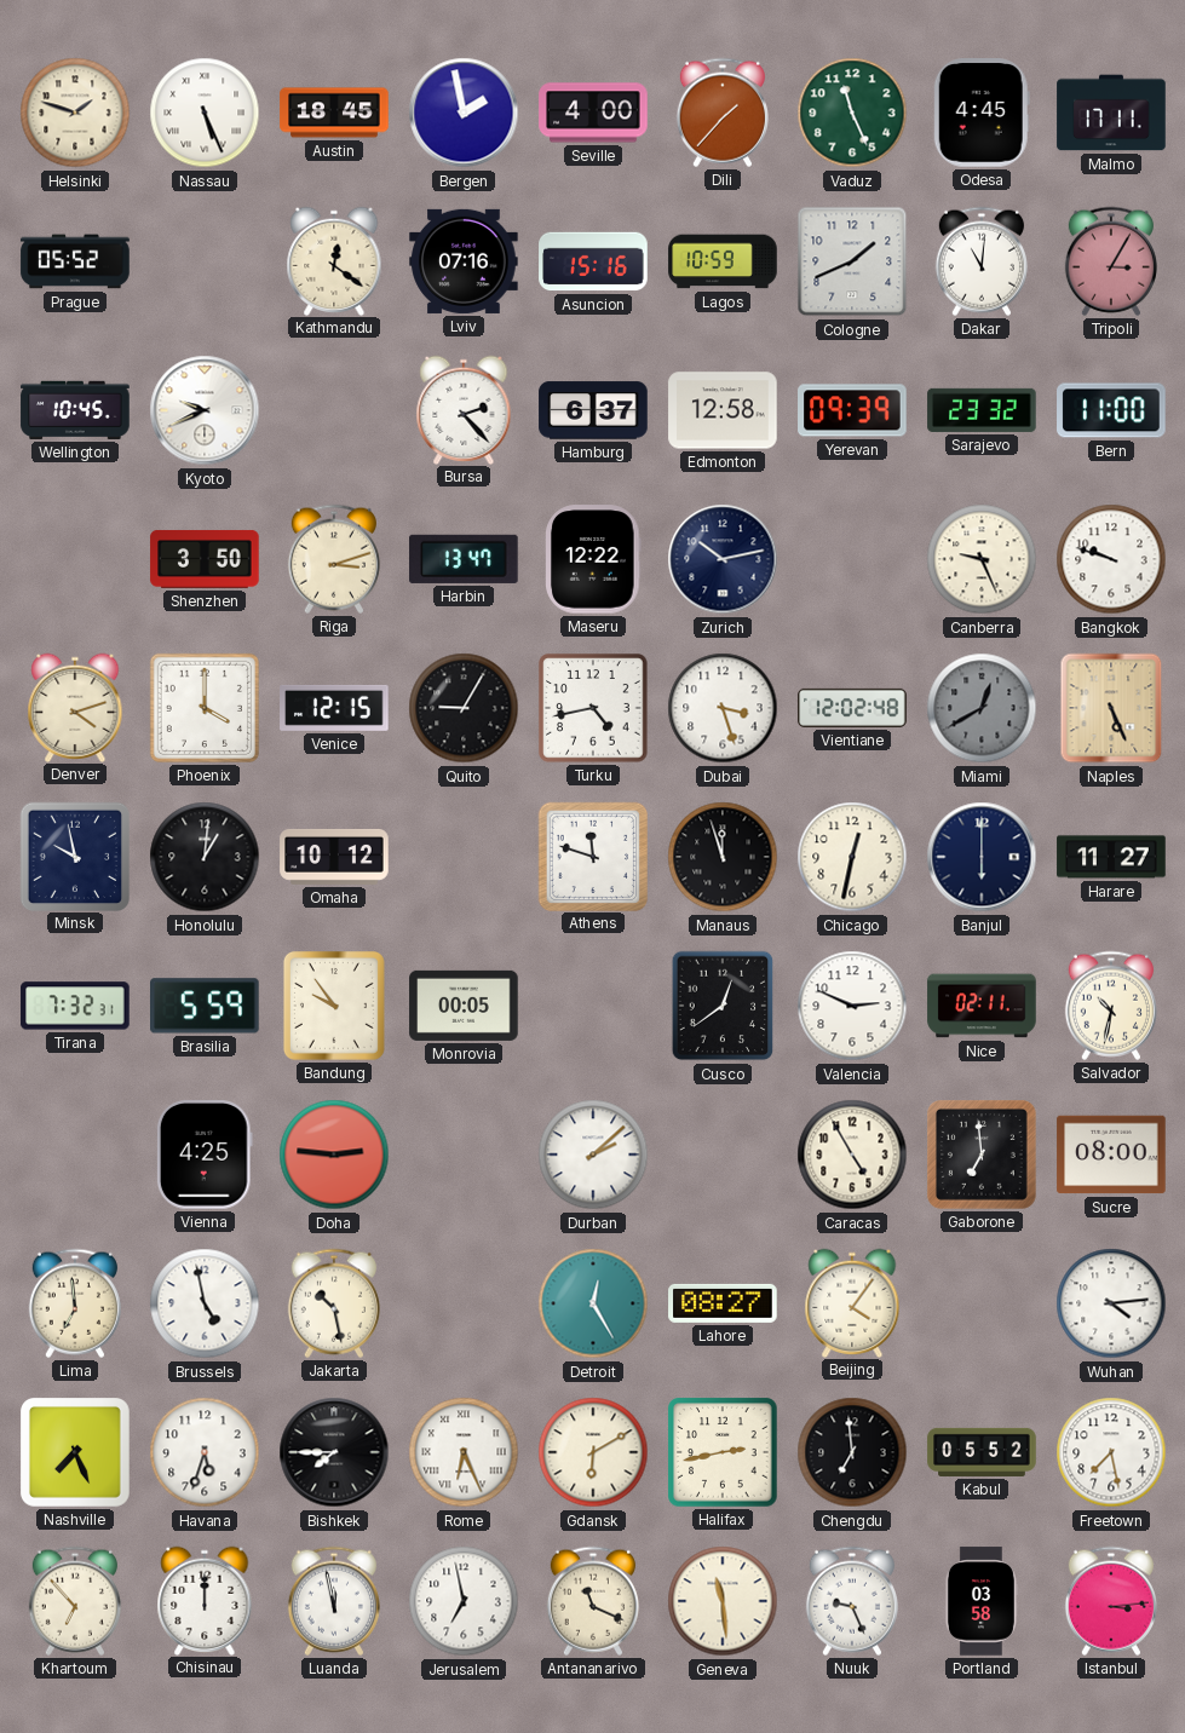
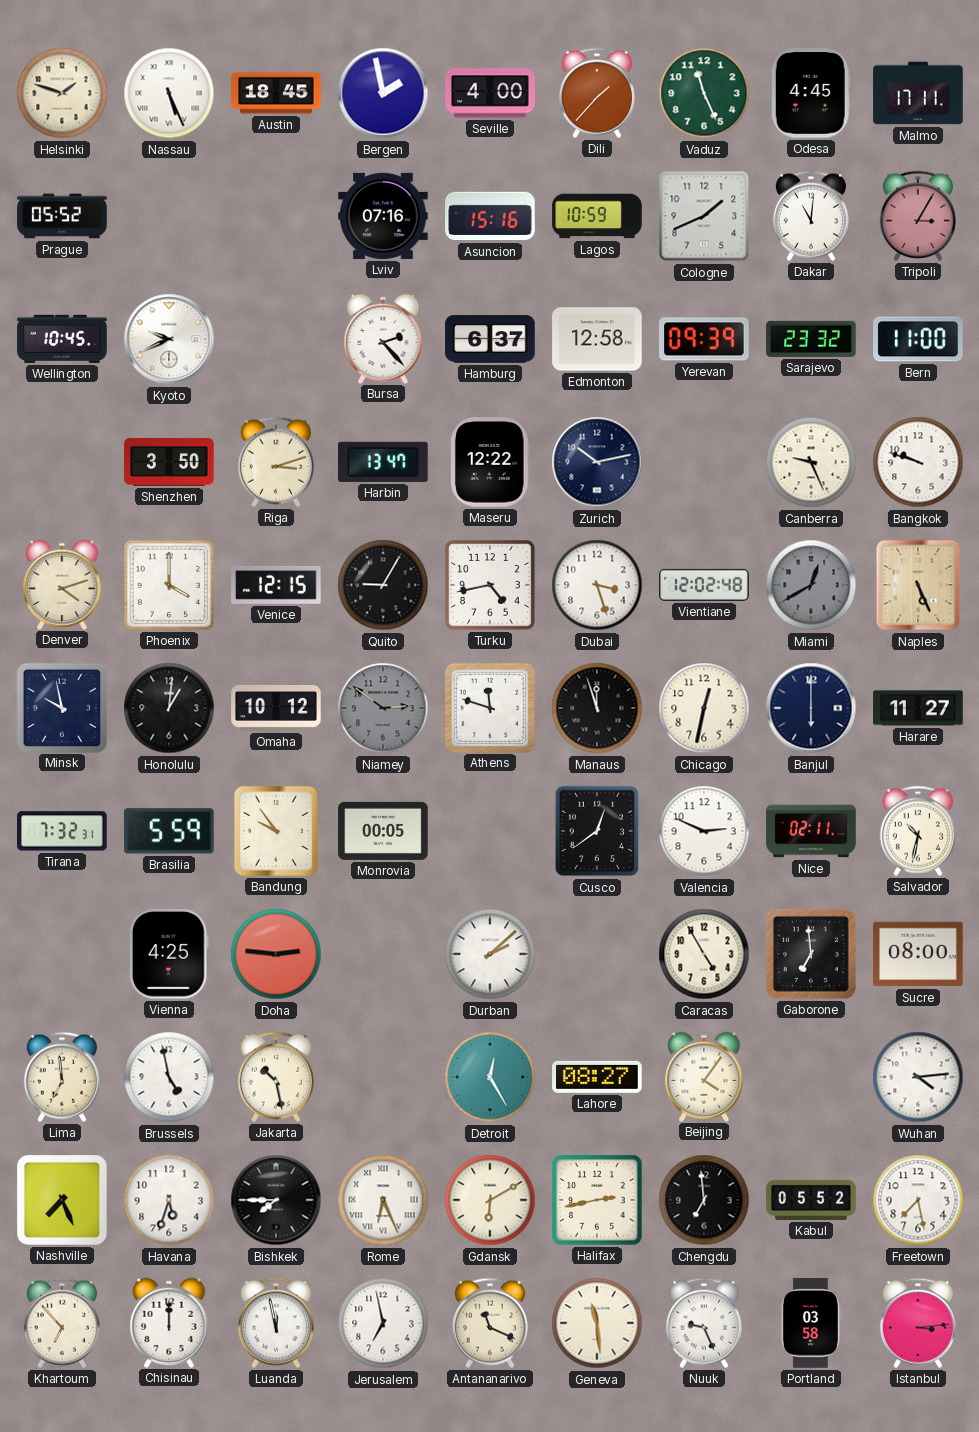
Kathmandu: 12:21 -> none
Niamey: none -> 2:51
